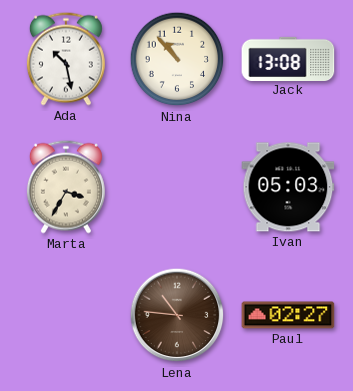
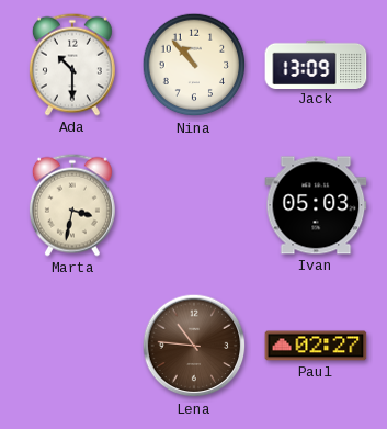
Ada: 10:28 -> 10:30
Jack: 13:08 -> 13:09
Marta: 3:35 -> 3:32
